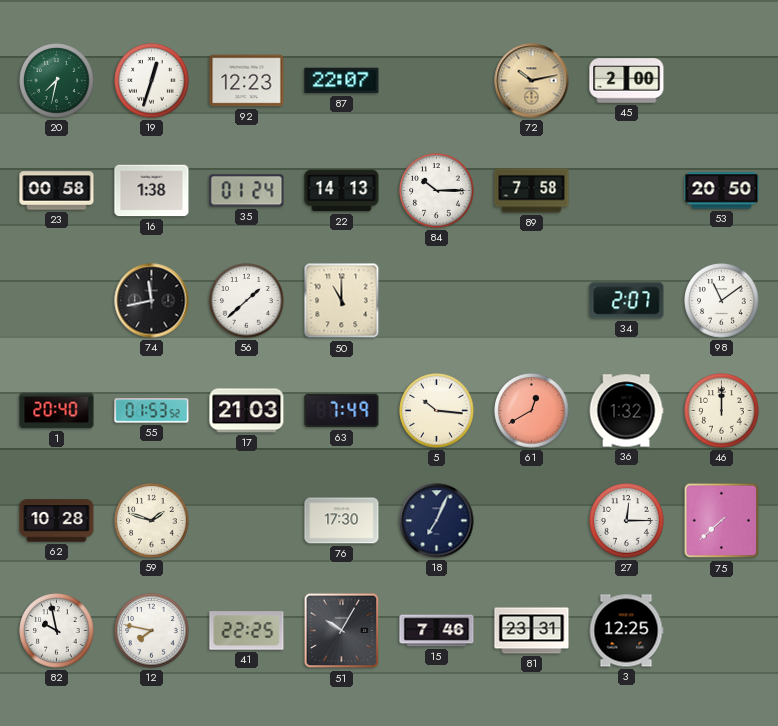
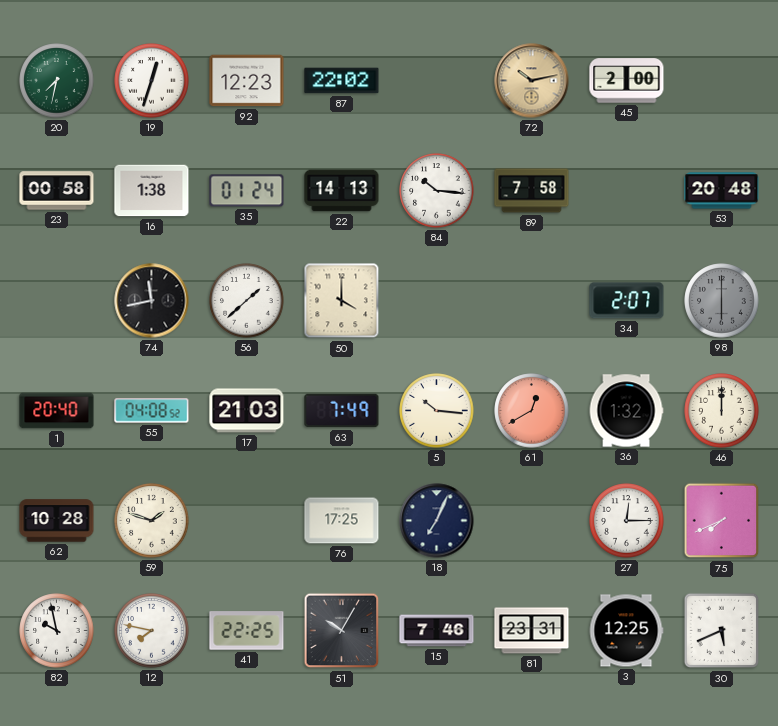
87: 22:07 -> 22:02
84: 10:15 -> 10:16
53: 20:50 -> 20:48
50: 11:00 -> 4:00
98: 11:09 -> 6:00
98 dial: white -> grey
55: 01:53 -> 04:08
76: 17:30 -> 17:25
75: 7:38 -> 7:41
30: none -> 5:41
